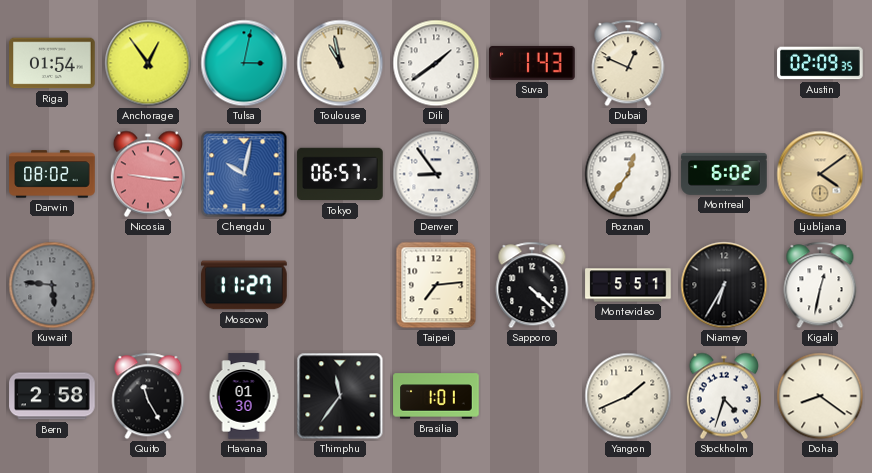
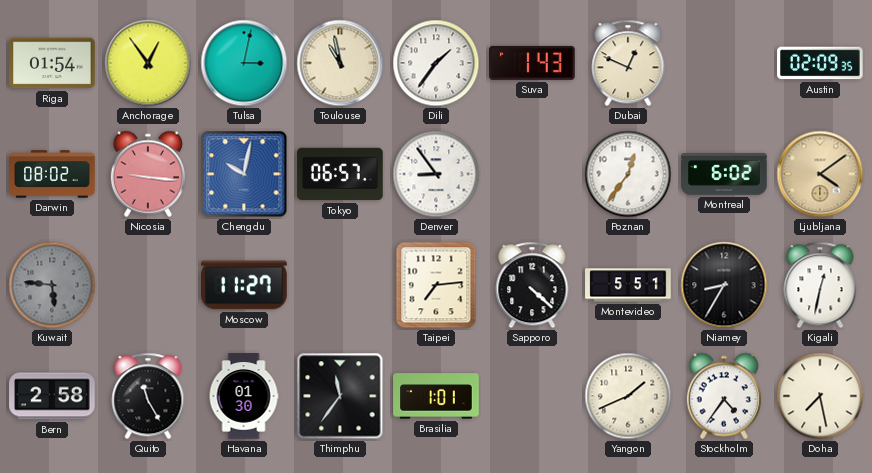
Dili: 1:39 -> 1:36
Niamey: 6:35 -> 8:35
Stockholm: 4:33 -> 4:36
Doha: 8:21 -> 7:28
